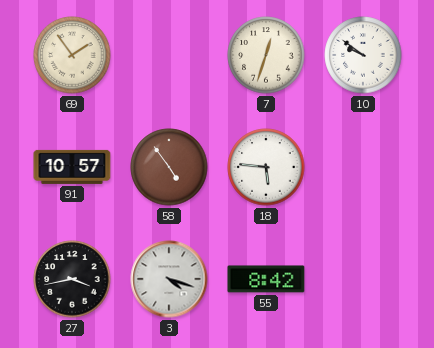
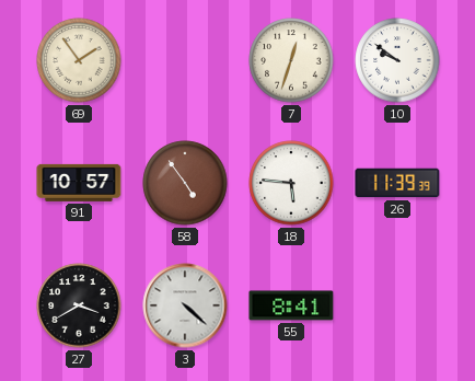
26: none -> 11:39
27: 3:43 -> 3:40
3: 4:18 -> 4:22
55: 8:42 -> 8:41
